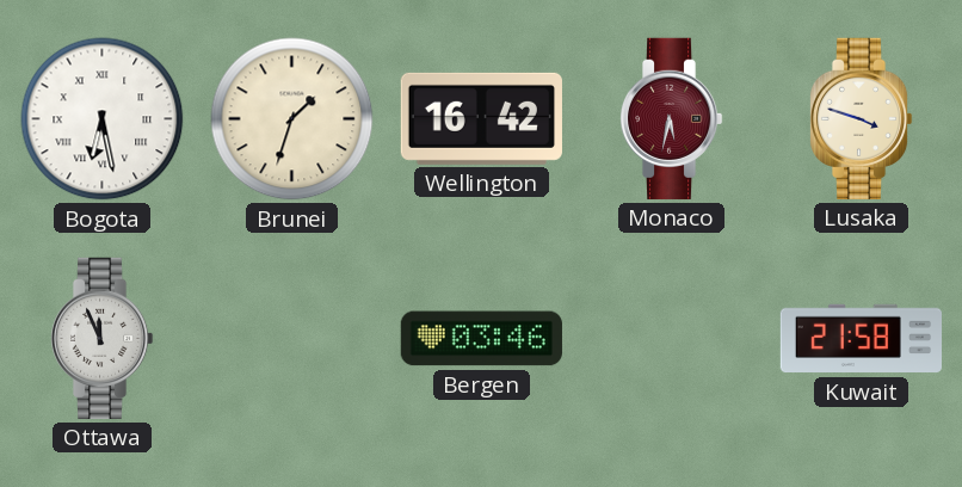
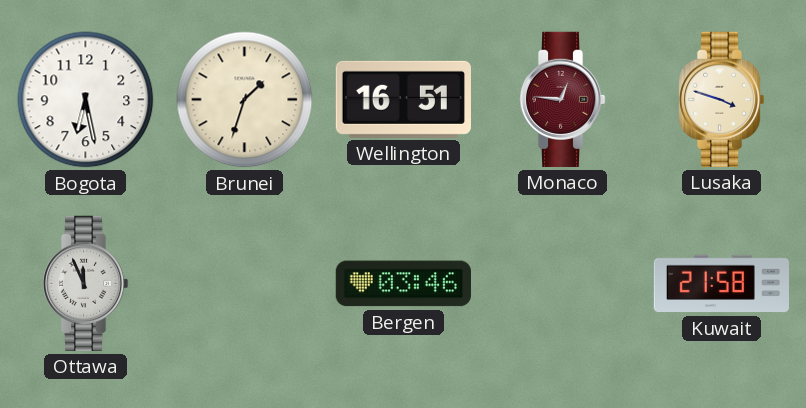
Bogota numerals: Roman -> Arabic
Wellington: 16:42 -> 16:51
Monaco: 5:32 -> 12:46
